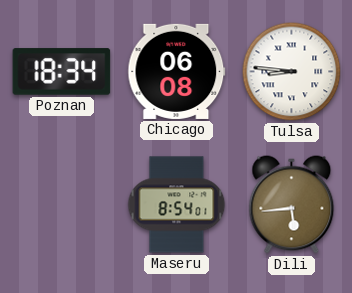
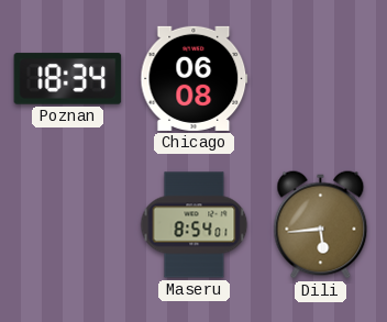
Tulsa: 8:46 -> none
